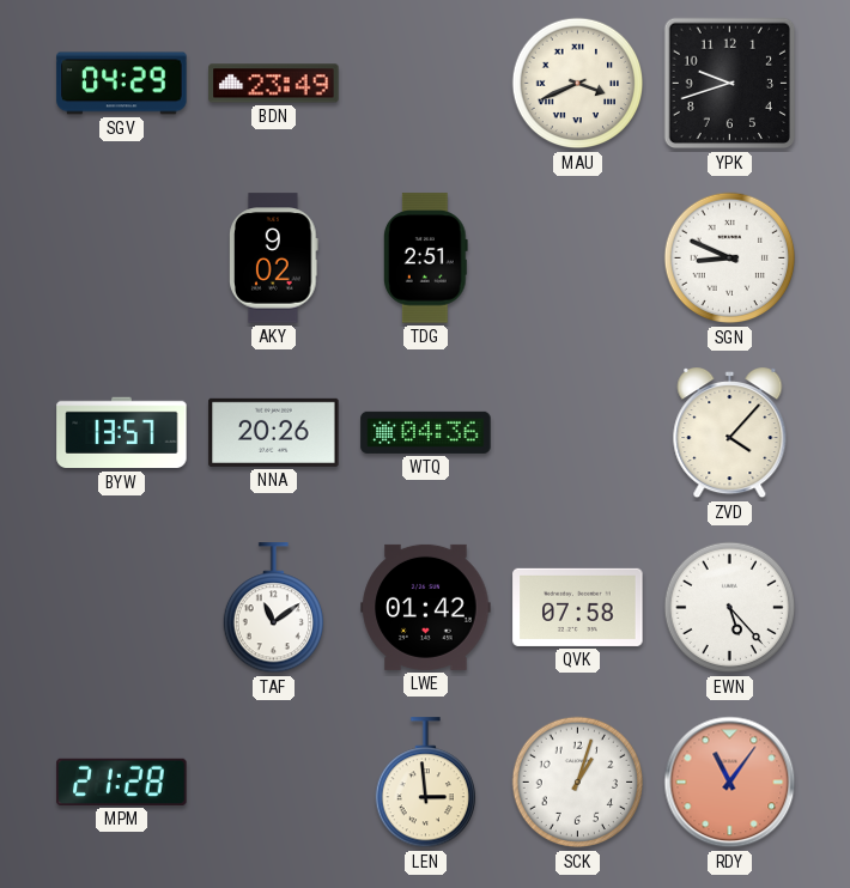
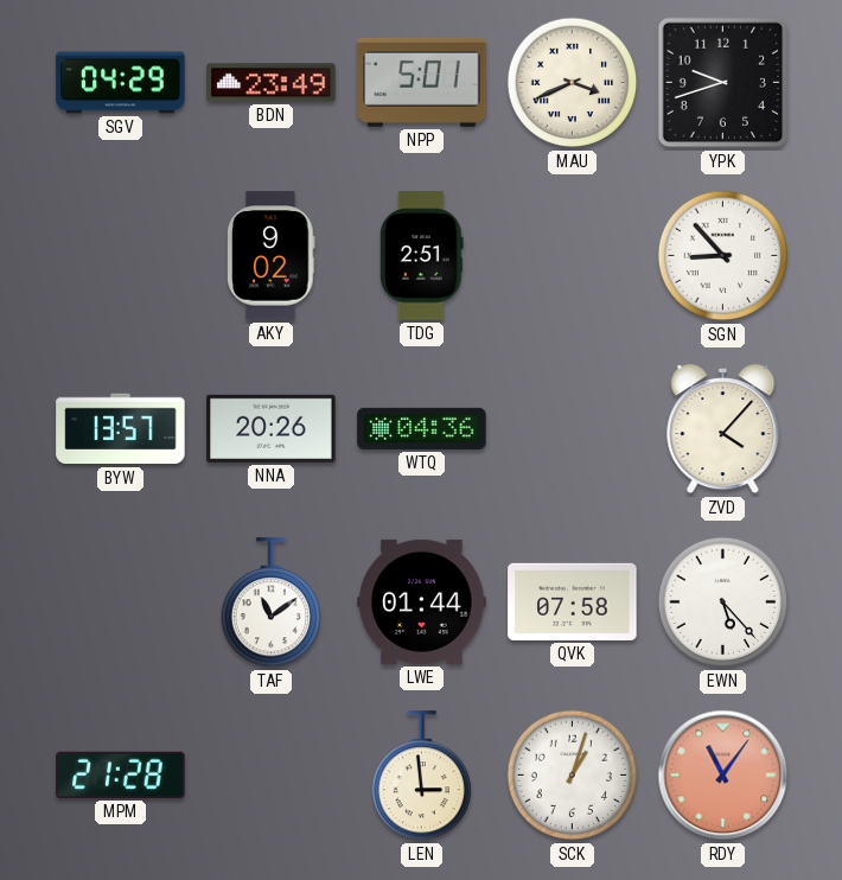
NPP: none -> 5:01
SGN: 8:49 -> 8:53
LWE: 01:42 -> 01:44
